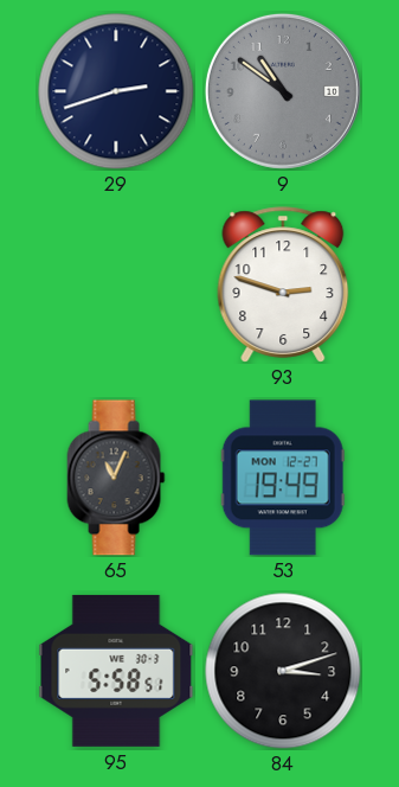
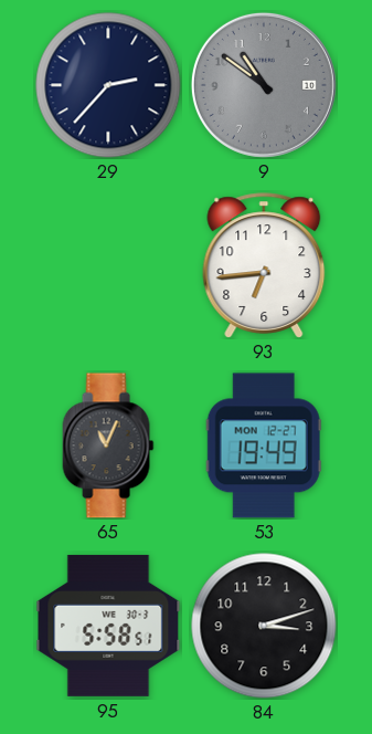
29: 2:42 -> 2:37
93: 2:48 -> 6:44
